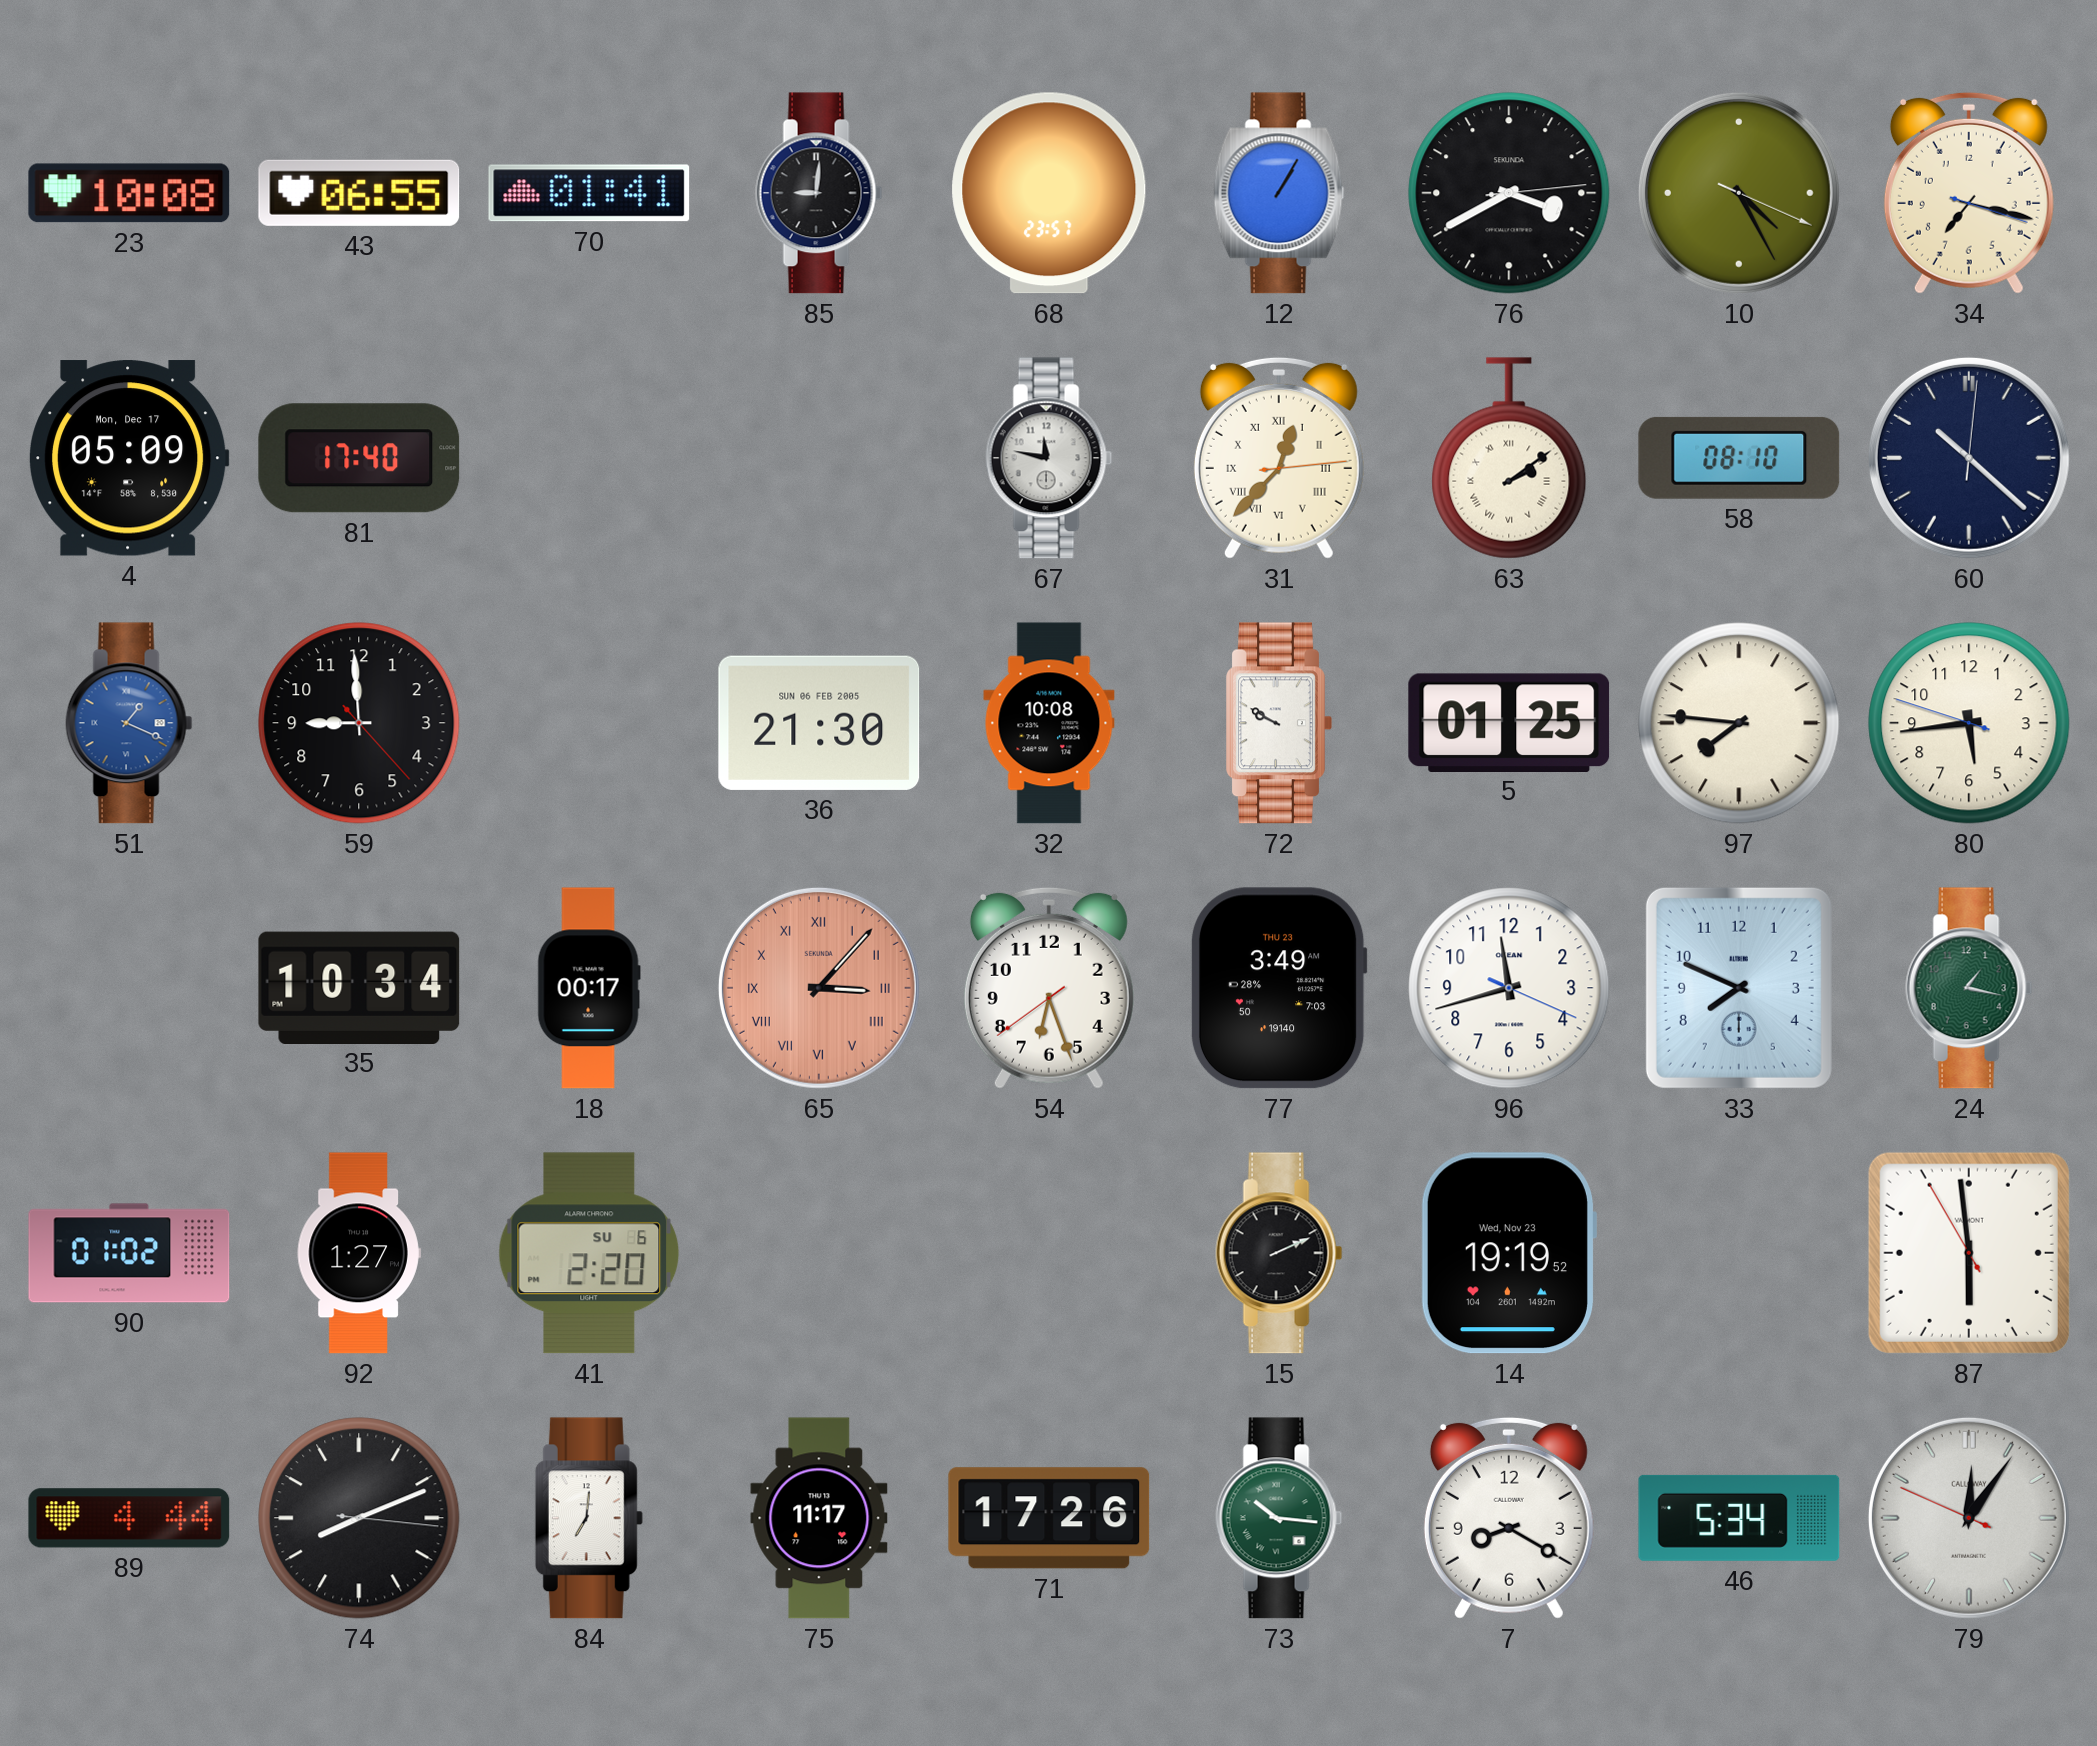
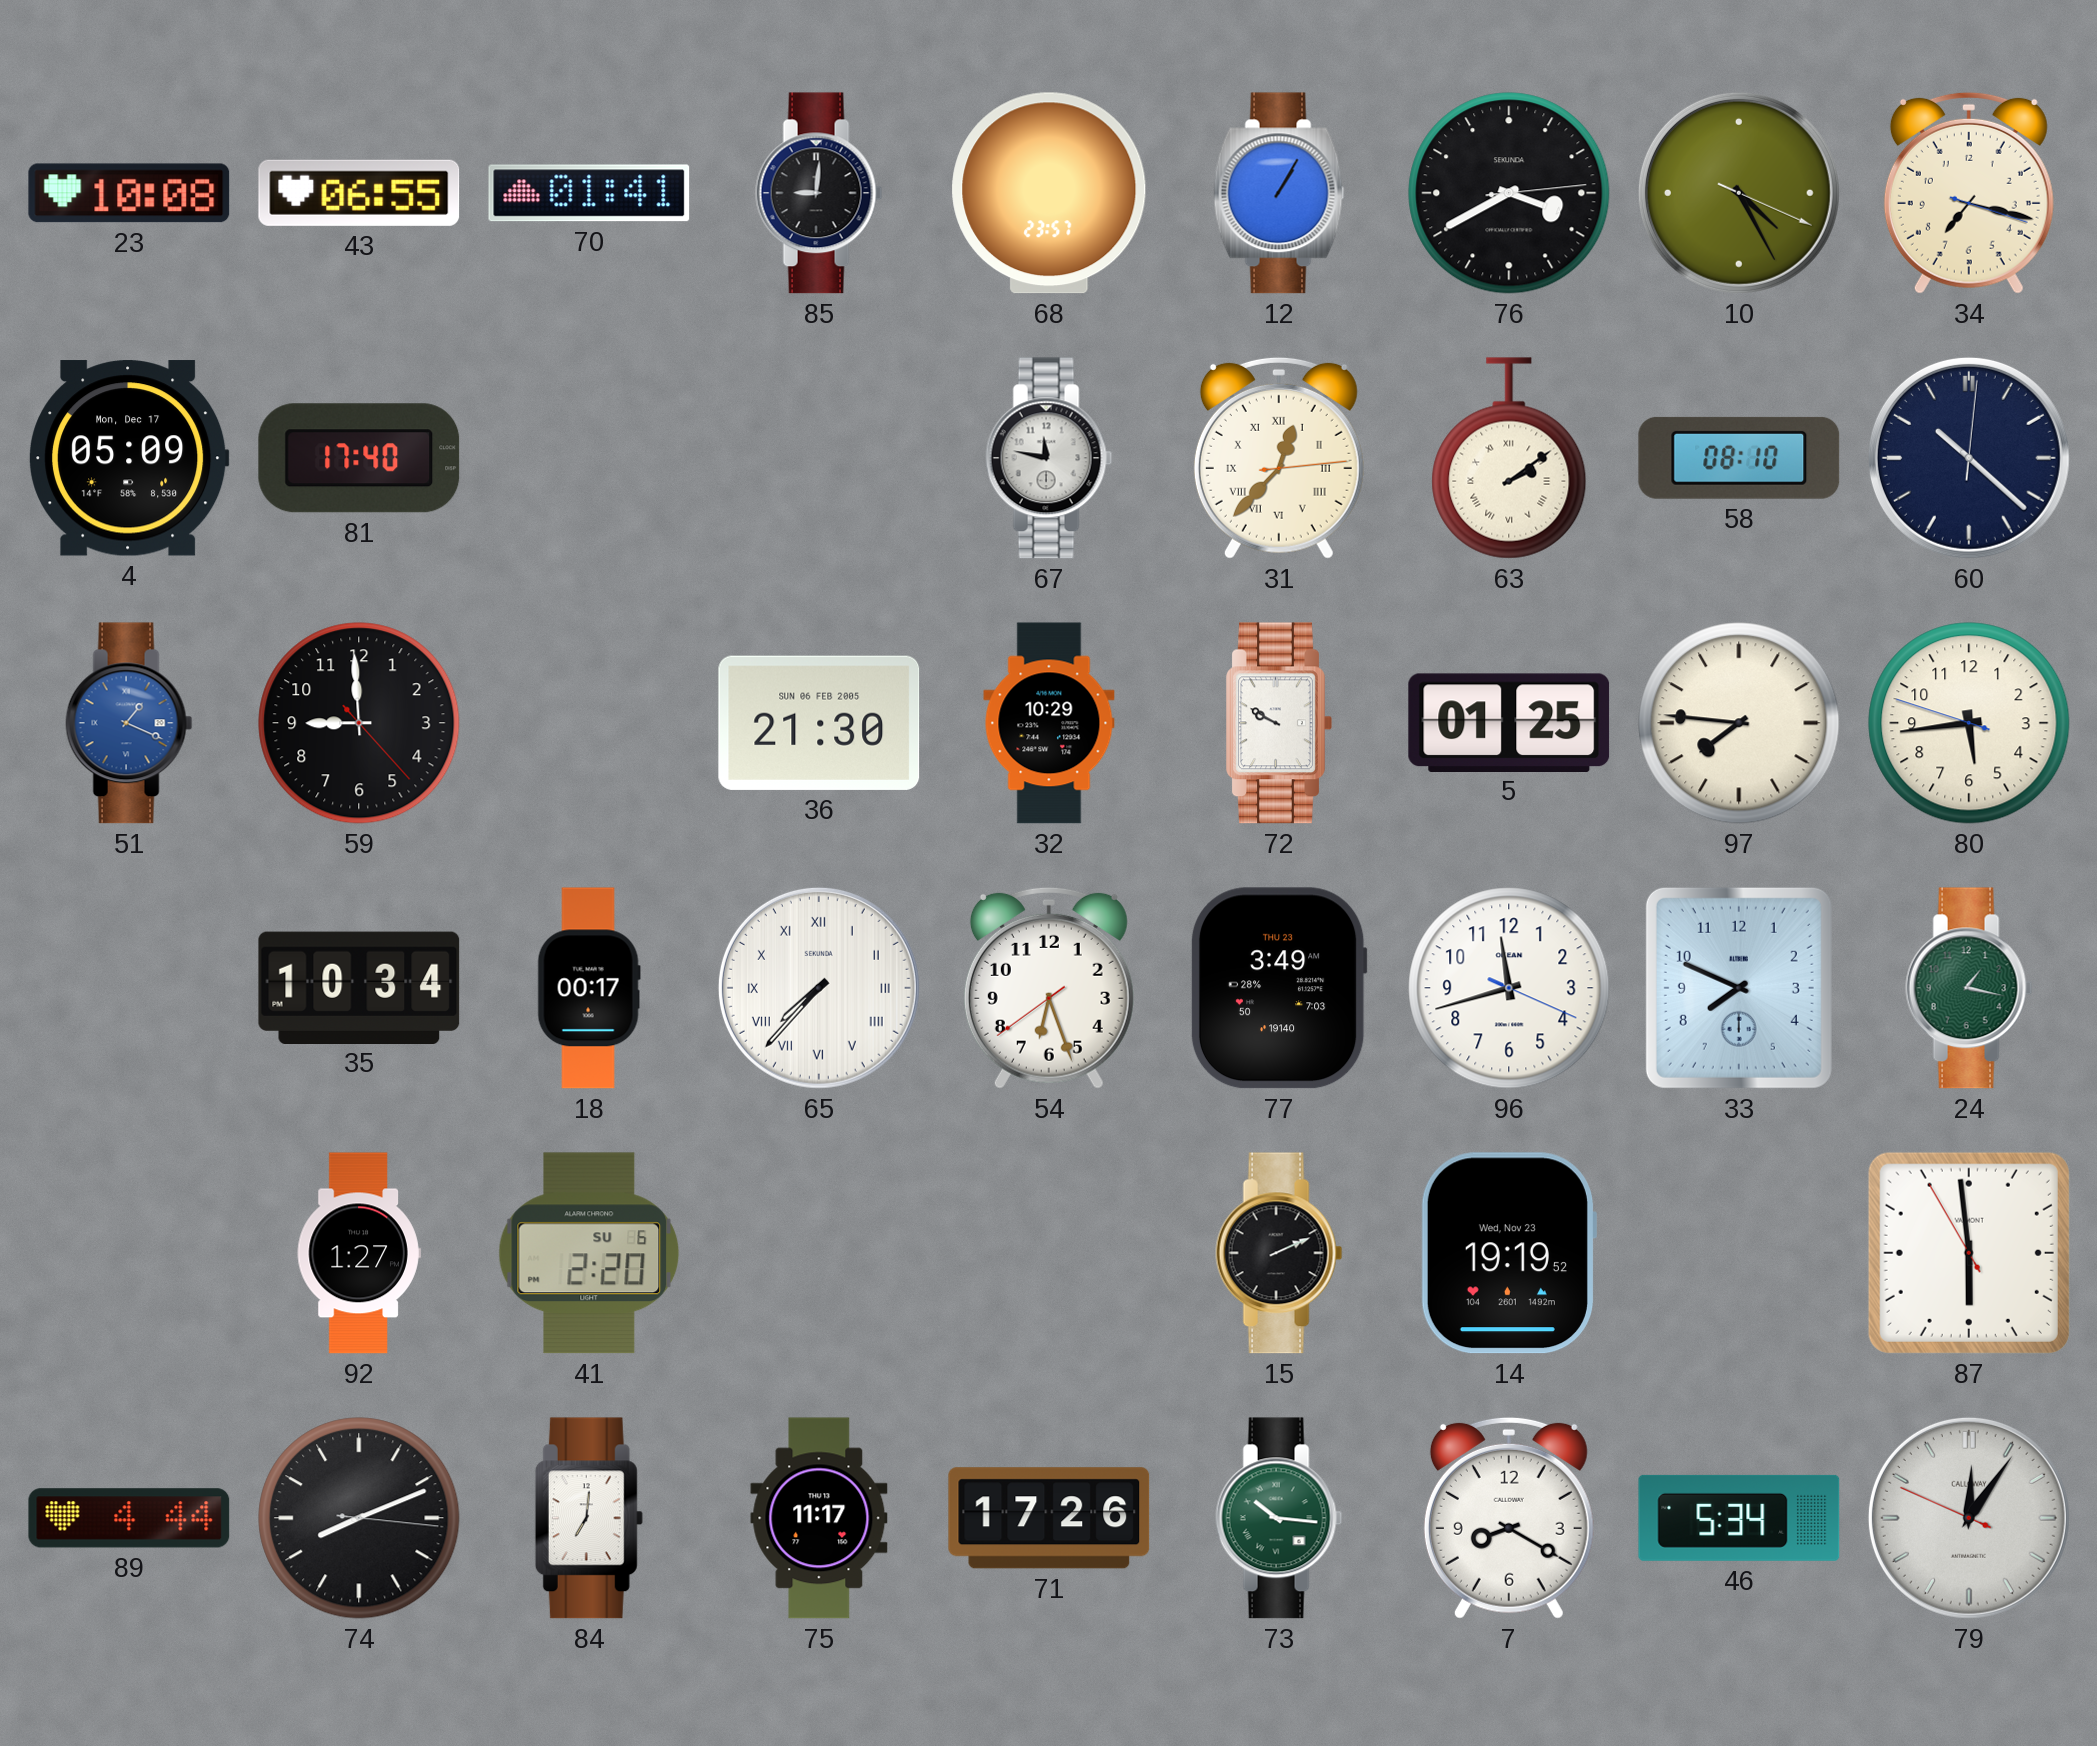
32: 10:08 -> 10:29
65: 3:07 -> 7:37
65 dial: salmon -> white
90: 01:02 -> none
